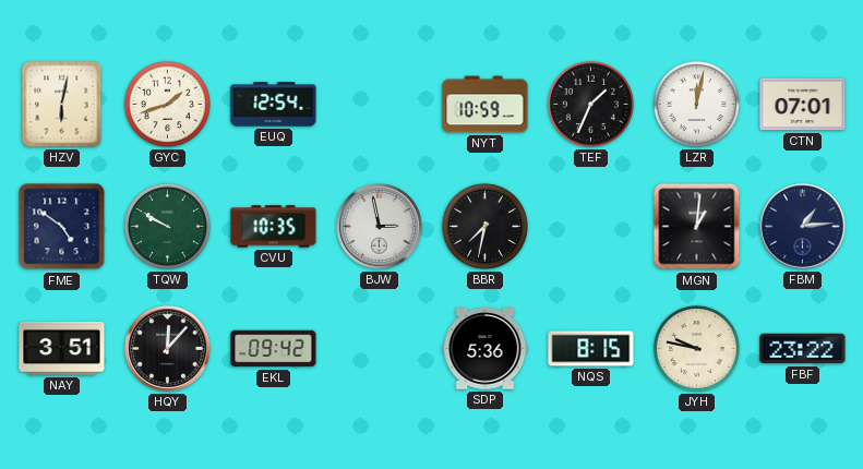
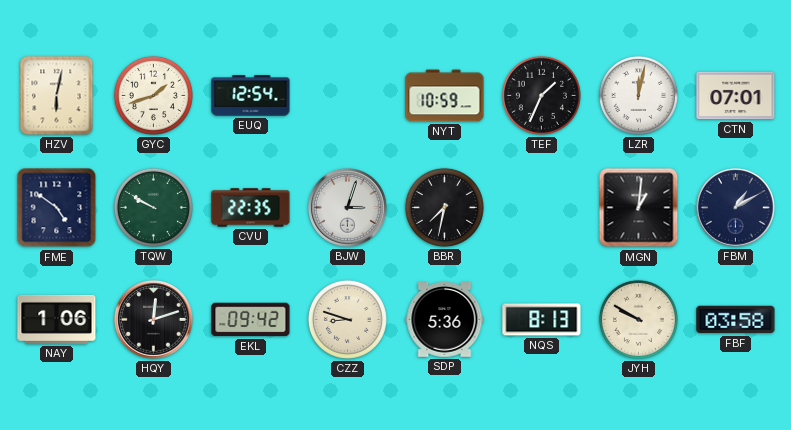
CVU: 10:35 -> 22:35
BJW: 2:58 -> 3:03
FBM: 1:14 -> 1:10
NAY: 3:51 -> 1:06
HQY: 12:07 -> 12:12
CZZ: none -> 8:48
NQS: 8:15 -> 8:13
JYH: 9:47 -> 9:50
FBF: 23:22 -> 03:58
